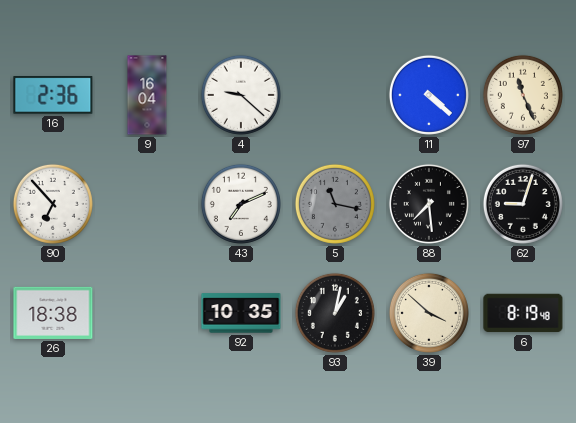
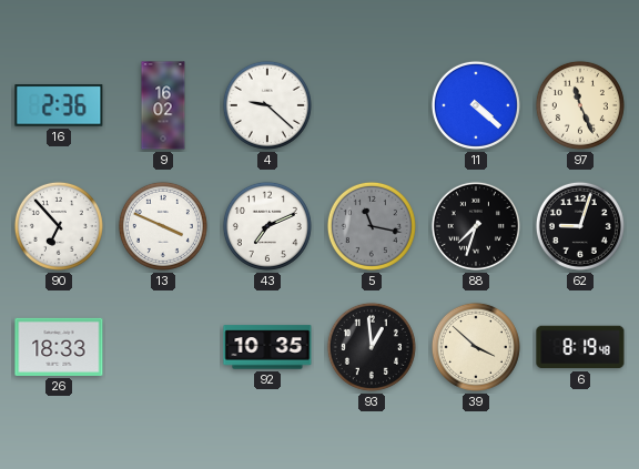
9: 16:04 -> 16:02
13: none -> 3:49
88: 7:29 -> 7:33
26: 18:38 -> 18:33
93: 1:02 -> 12:59
